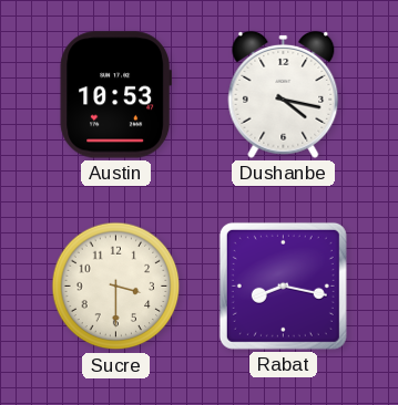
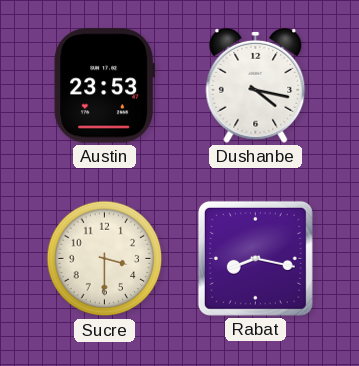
Austin: 10:53 -> 23:53
